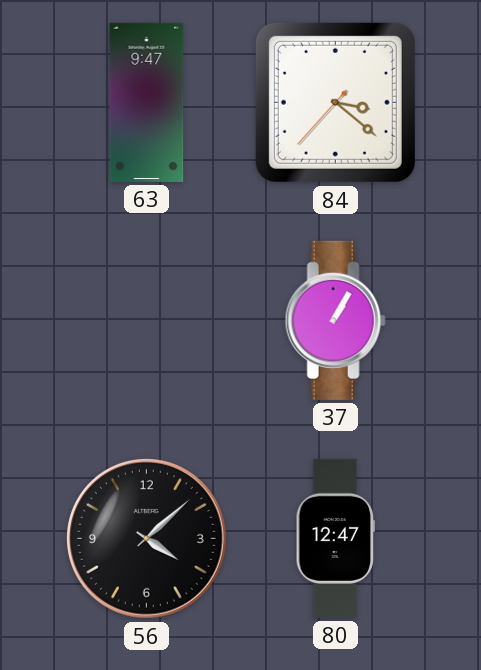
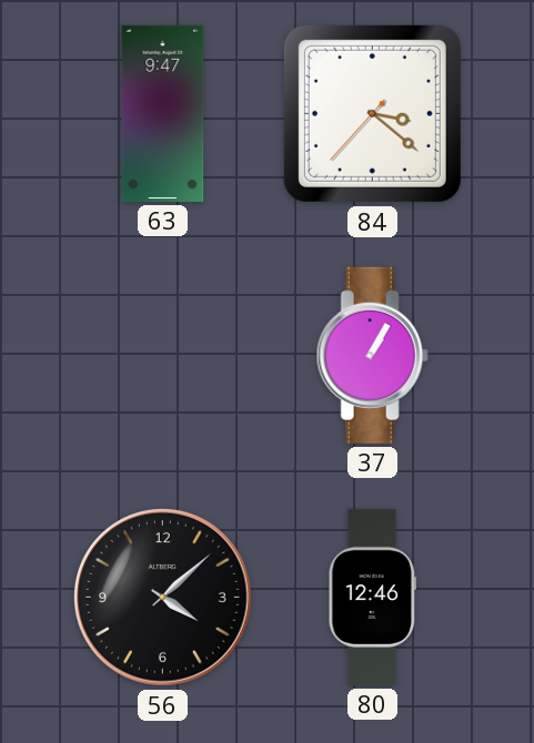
80: 12:47 -> 12:46
